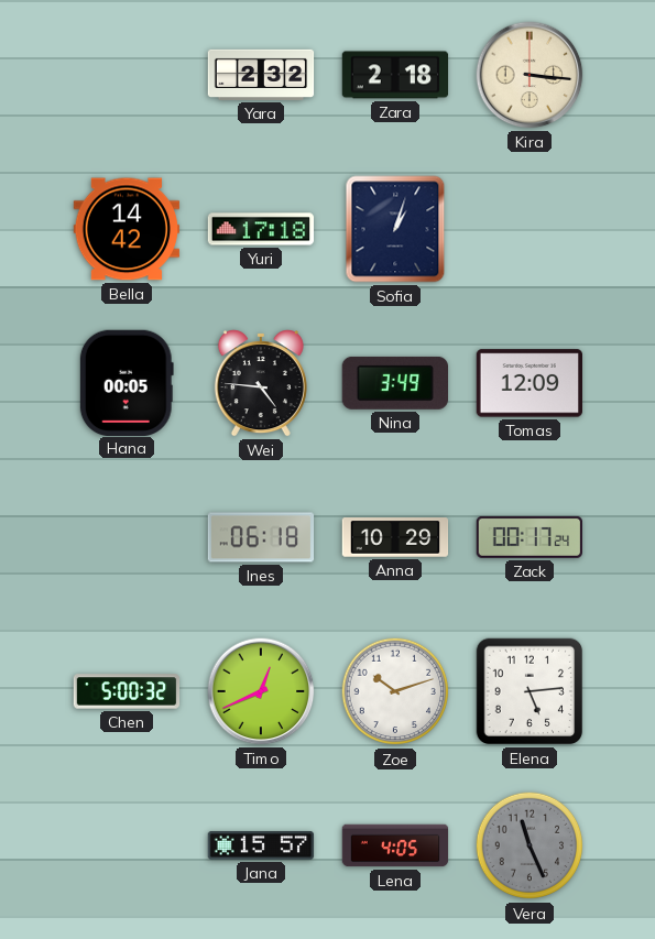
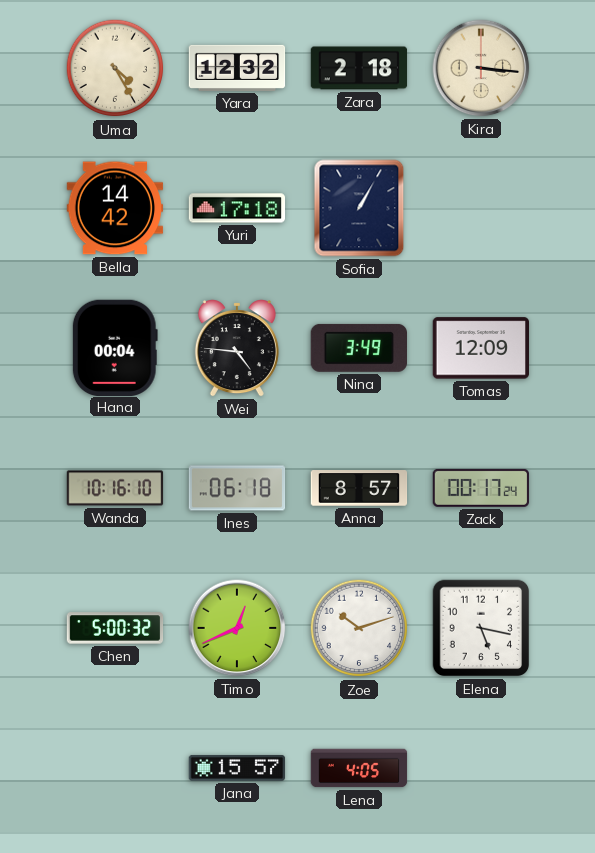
Uma: none -> 4:25
Yara: 2:32 -> 12:32
Sofia: 1:03 -> 1:05
Hana: 00:05 -> 00:04
Wanda: none -> 10:16
Anna: 10:29 -> 8:57
Elena: 5:14 -> 5:17
Vera: 11:26 -> none
